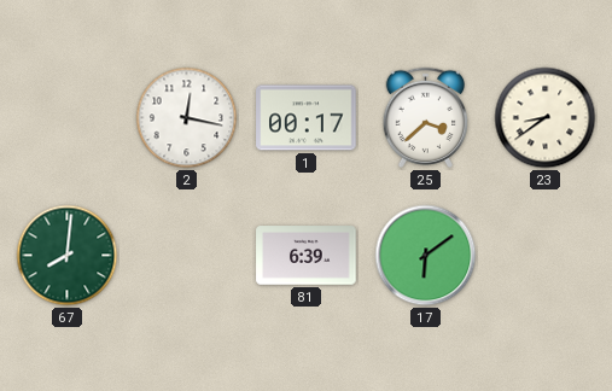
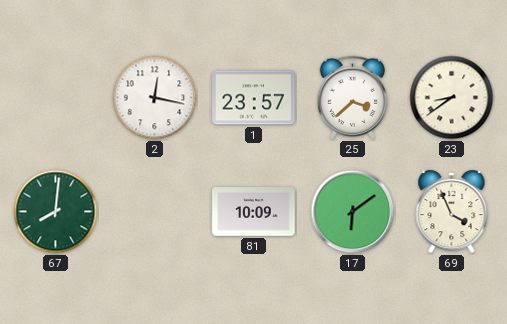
1: 00:17 -> 23:57
81: 6:39 -> 10:09
69: none -> 3:56
